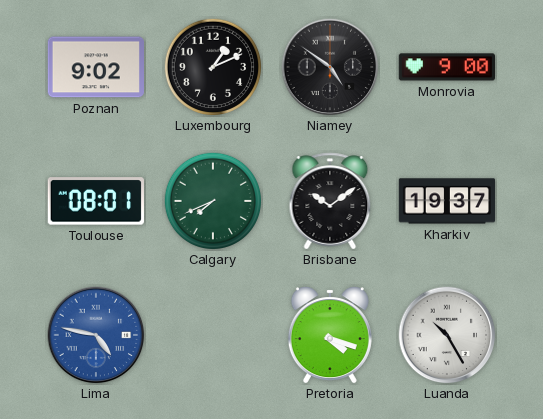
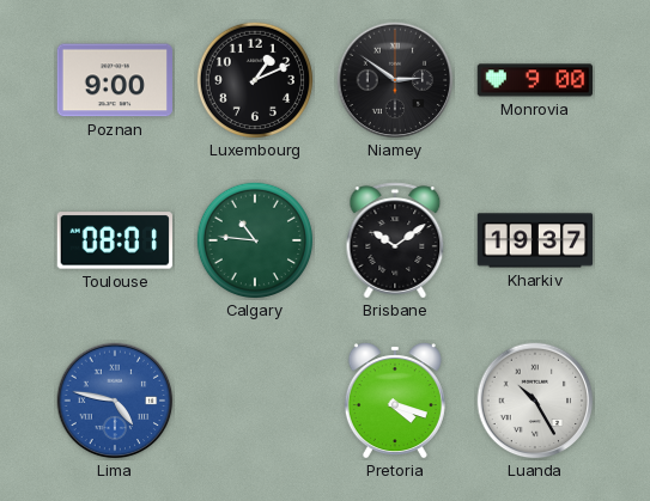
Poznan: 9:02 -> 9:00
Niamey: 4:51 -> 2:51
Calgary: 7:41 -> 10:46
